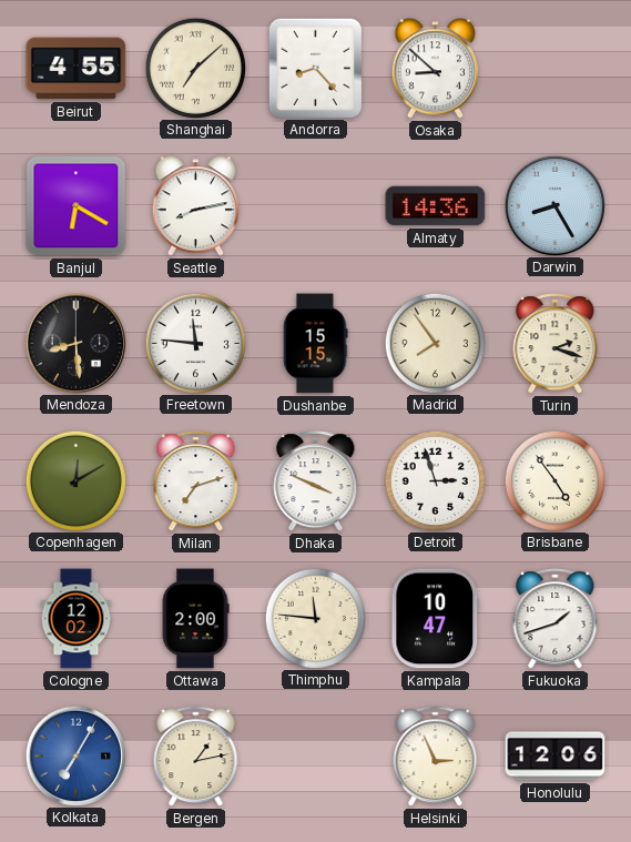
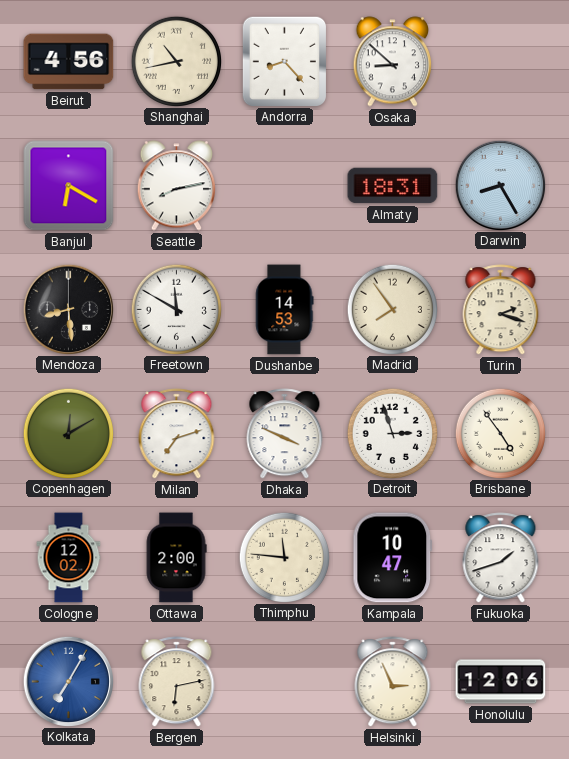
Beirut: 4:55 -> 4:56
Shanghai: 7:08 -> 10:43
Almaty: 14:36 -> 18:31
Freetown: 11:46 -> 11:50
Dushanbe: 15:15 -> 14:53
Bergen: 1:13 -> 6:13
